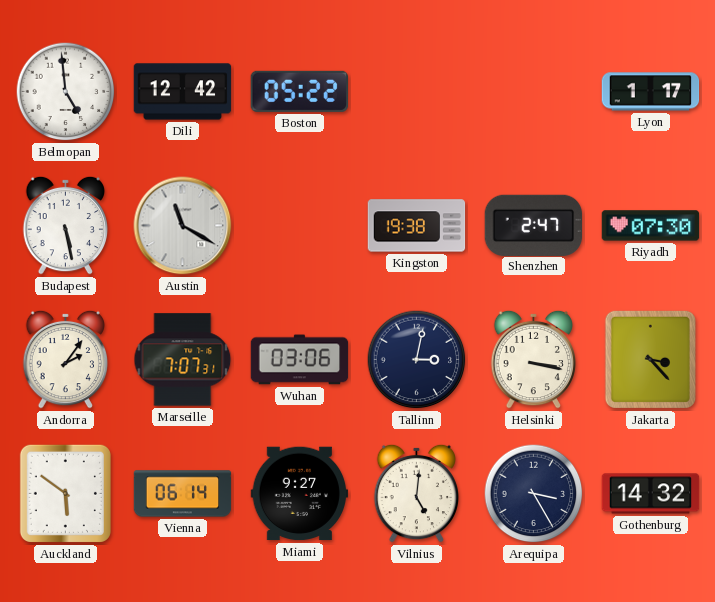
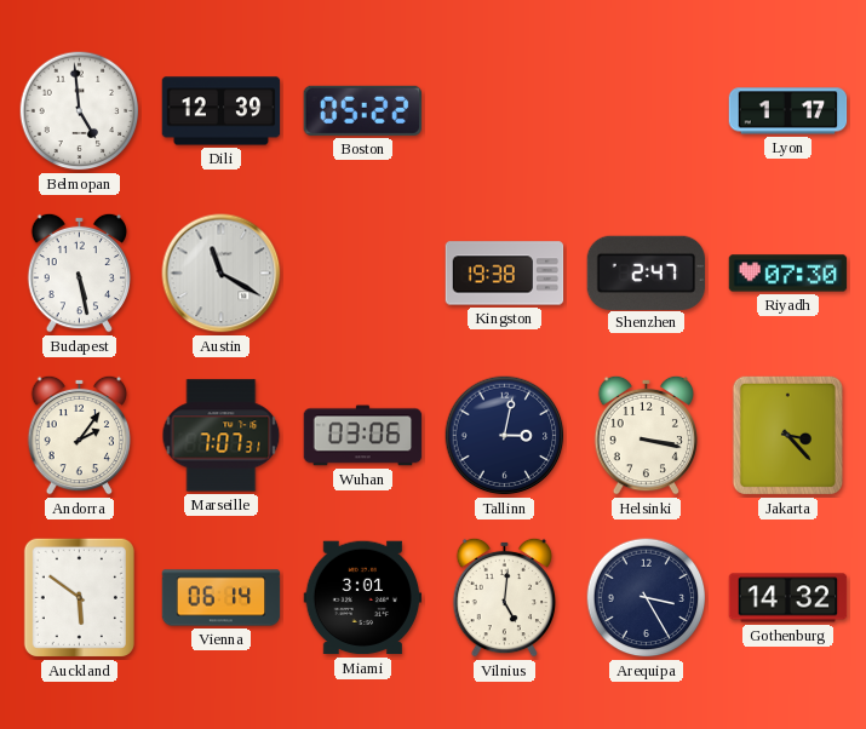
Dili: 12:42 -> 12:39
Miami: 9:27 -> 3:01
